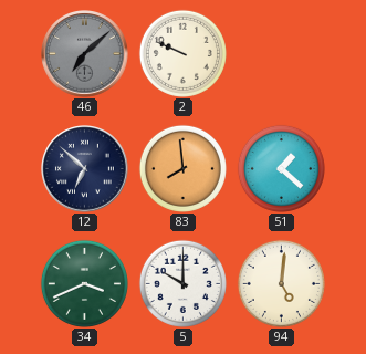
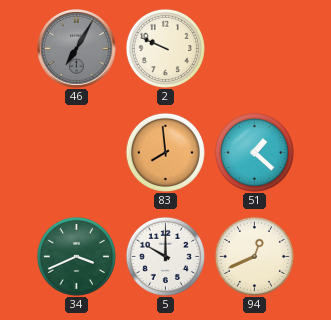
46: 7:08 -> 7:05
12: 6:52 -> none
94: 5:01 -> 12:41
